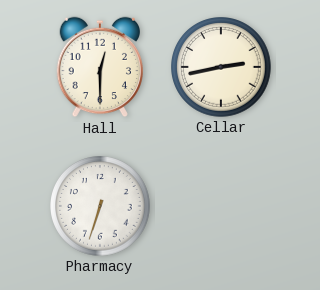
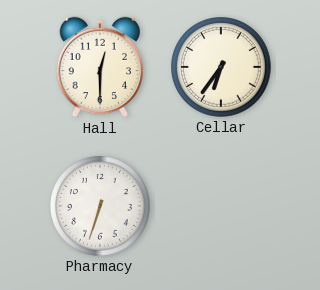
Cellar: 2:43 -> 6:36
